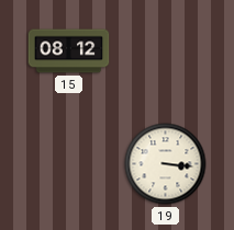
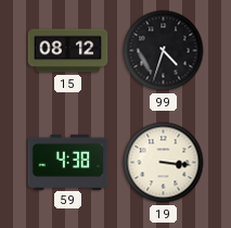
99: none -> 4:33
59: none -> 4:38
